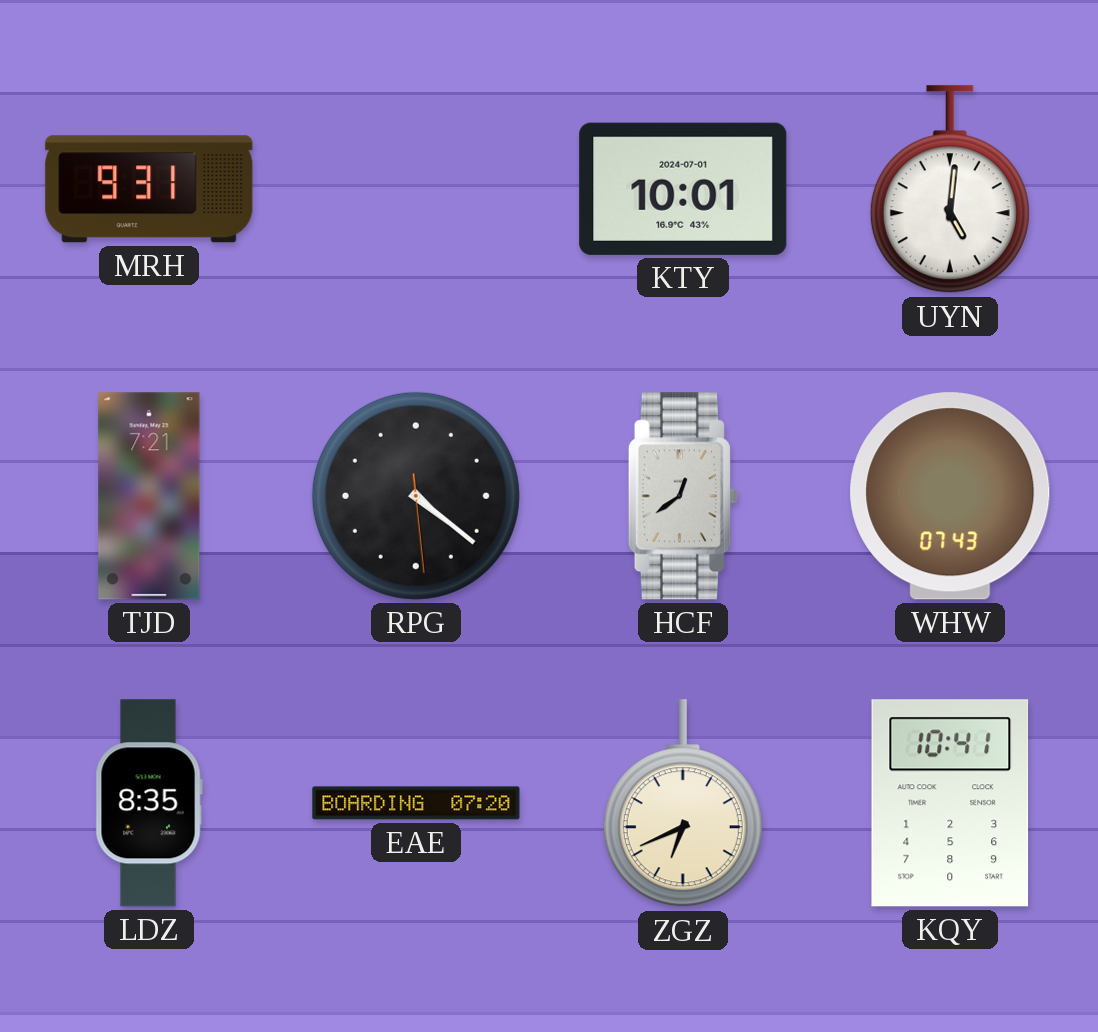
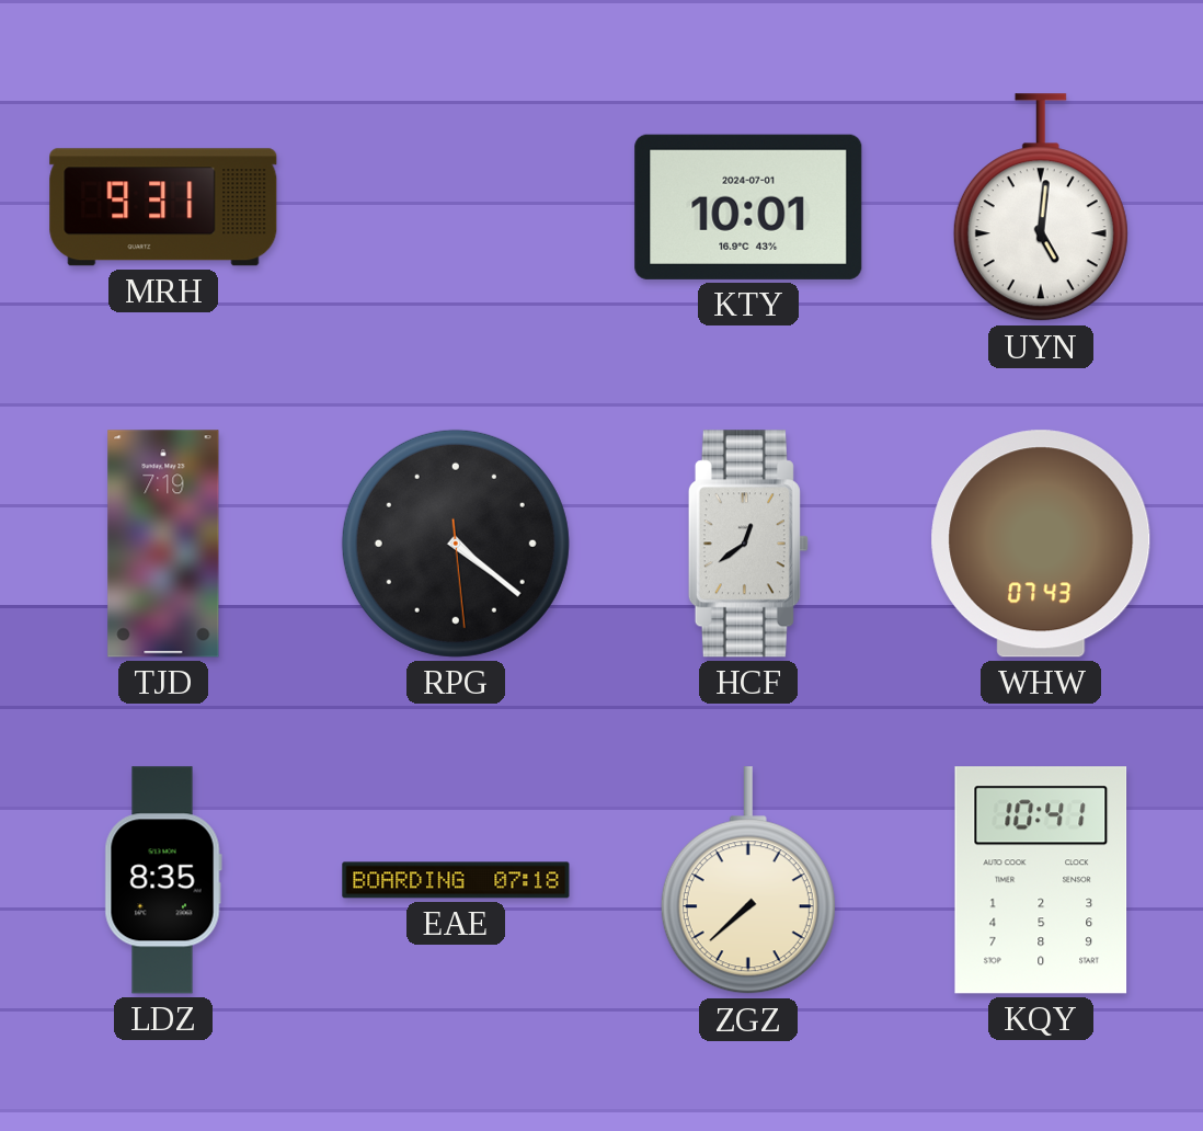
TJD: 7:21 -> 7:19
EAE: 07:20 -> 07:18
ZGZ: 6:41 -> 7:38
